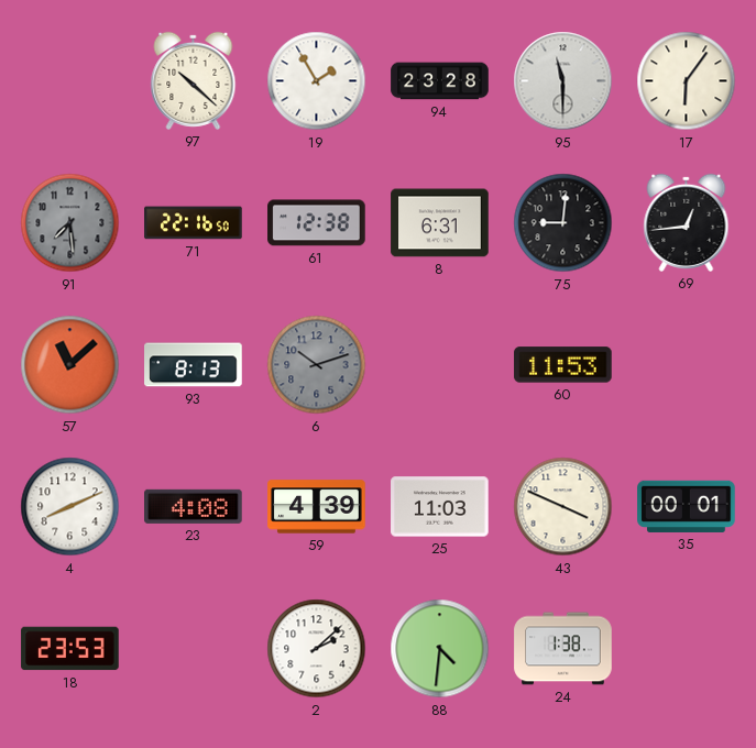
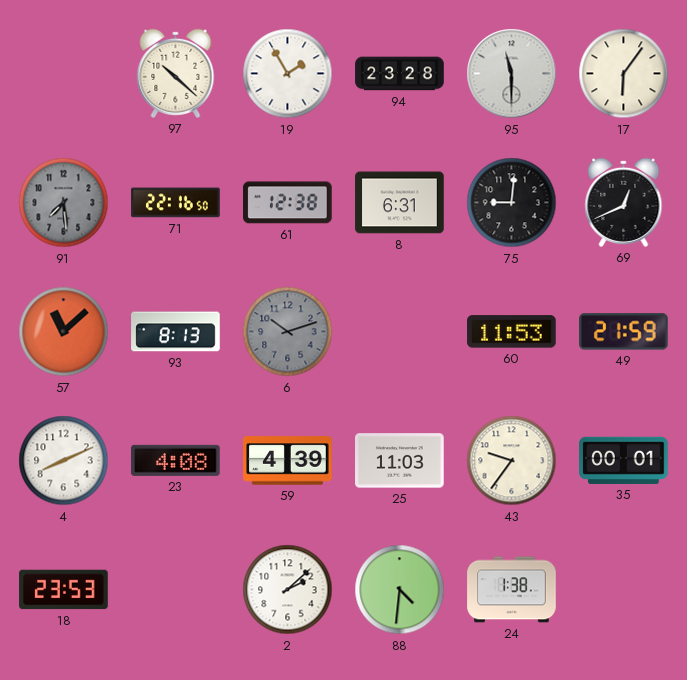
69: 12:44 -> 12:41
49: none -> 21:59
43: 3:49 -> 9:36
